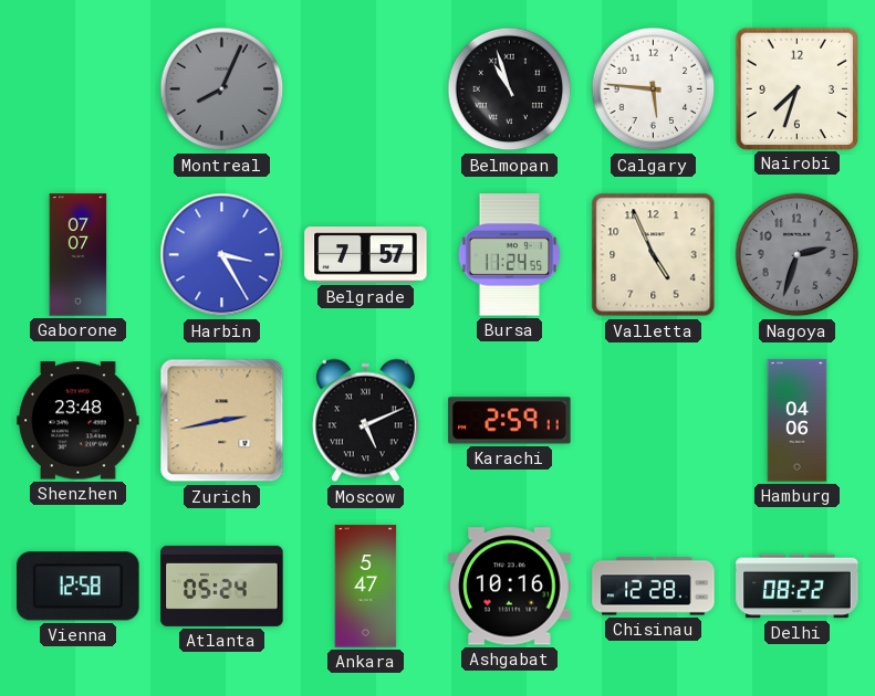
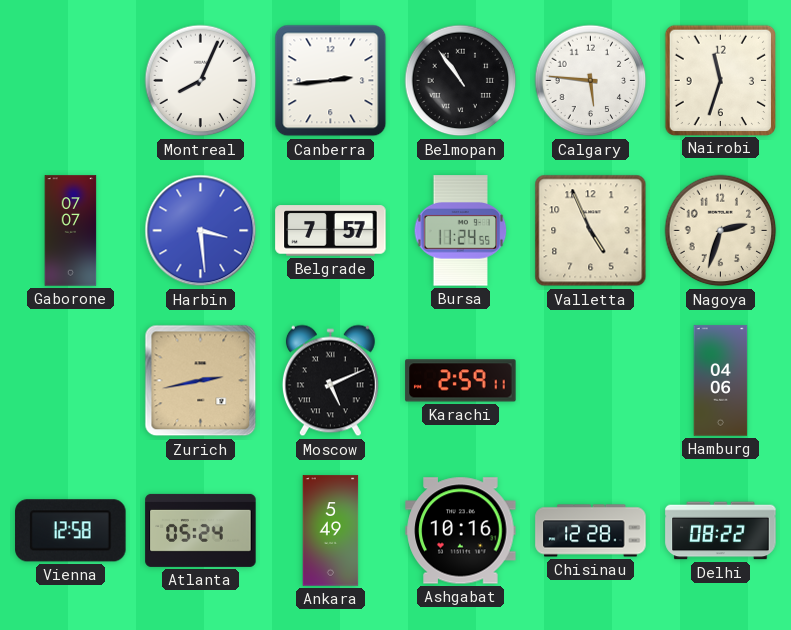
Montreal dial: grey -> white
Canberra: none -> 2:44
Belmopan: 10:57 -> 10:54
Nairobi: 7:33 -> 11:33
Harbin: 3:25 -> 3:29
Nagoya dial: grey -> cream
Shenzhen: 23:48 -> none
Ankara: 5:47 -> 5:49
